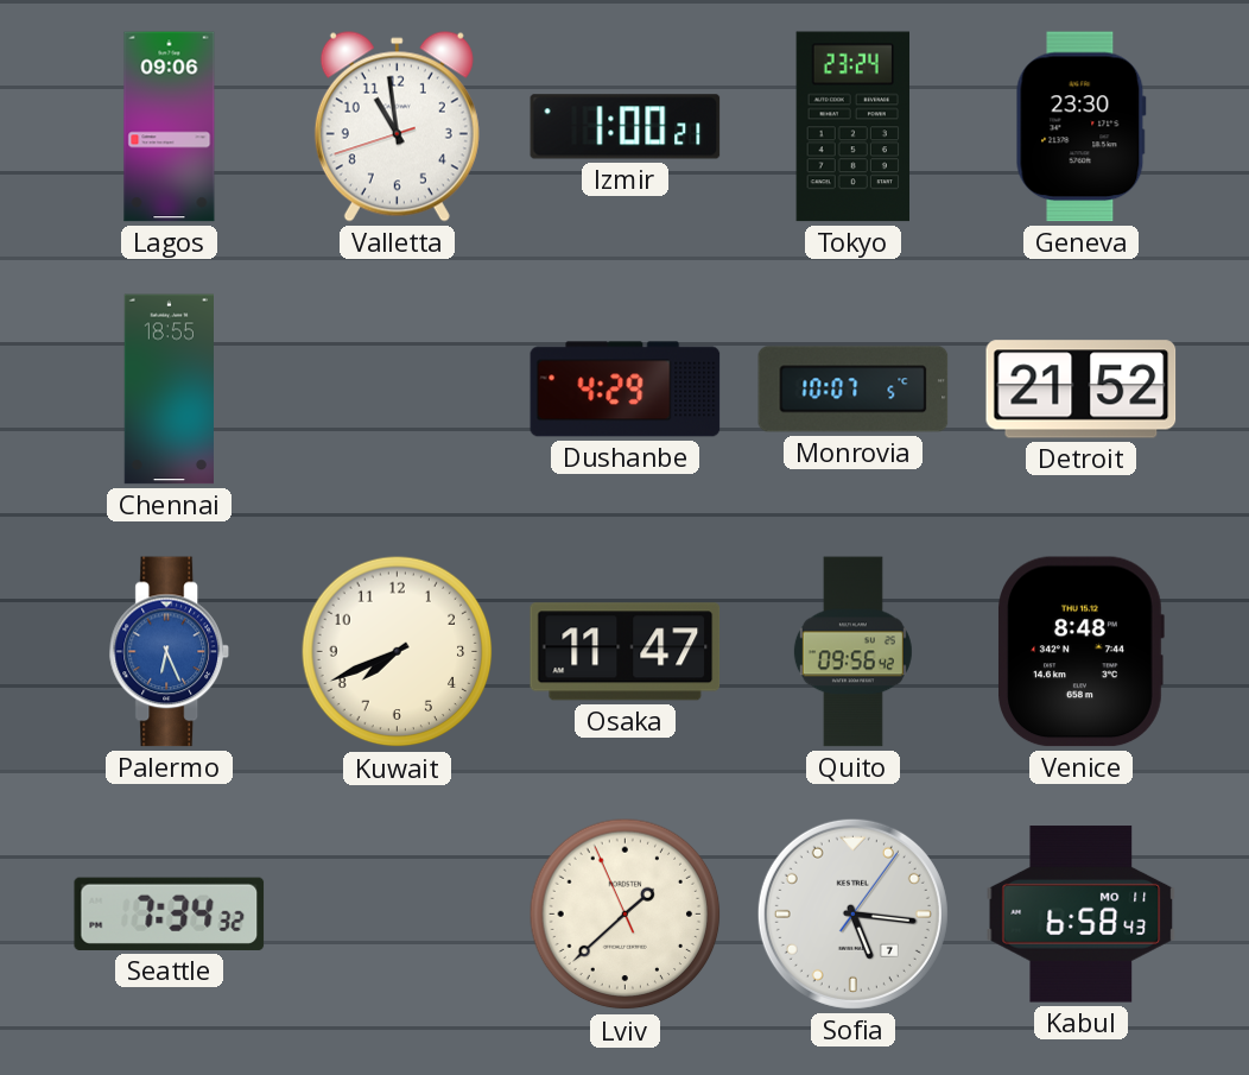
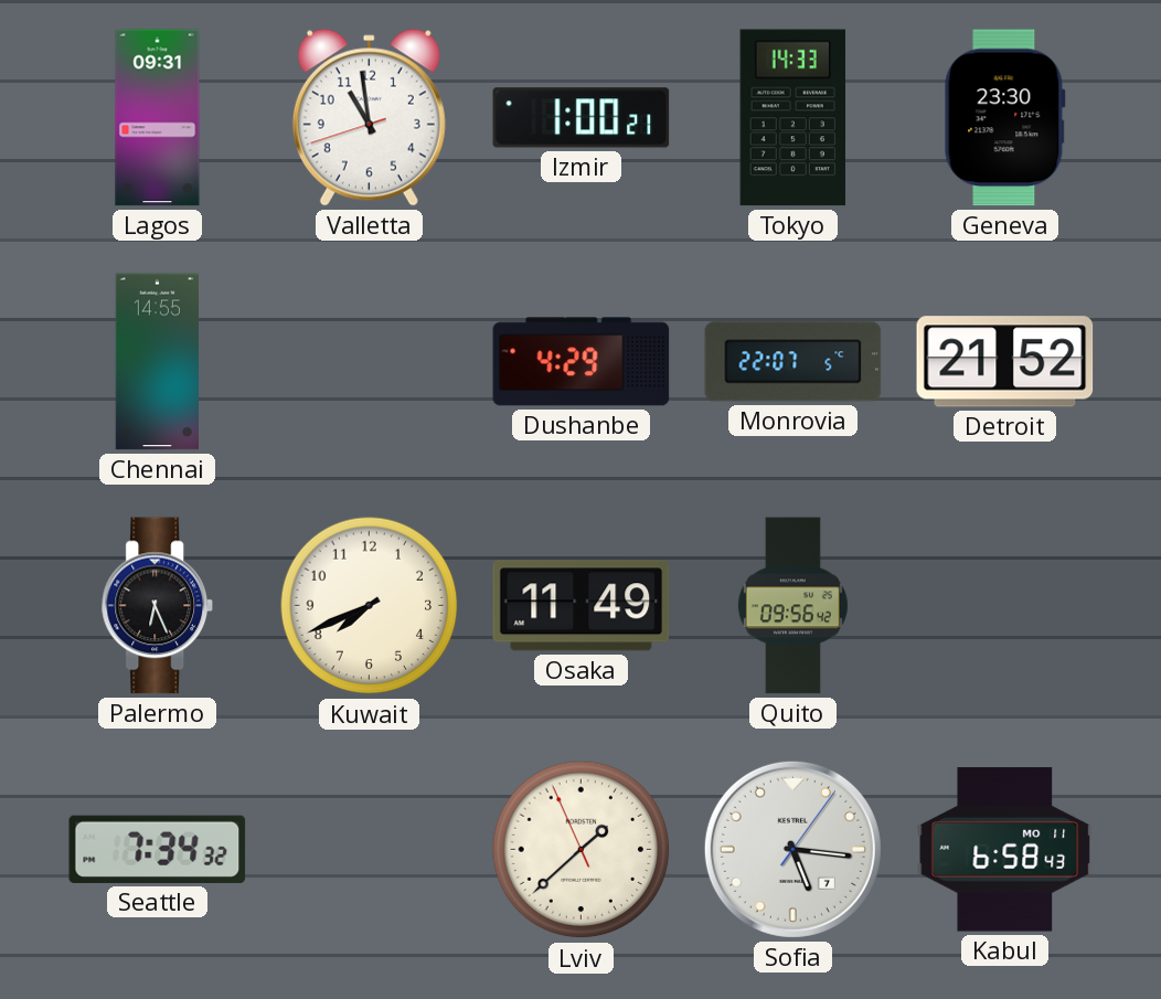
Lagos: 09:06 -> 09:31
Tokyo: 23:24 -> 14:33
Chennai: 18:55 -> 14:55
Monrovia: 10:07 -> 22:07
Palermo dial: blue -> black
Osaka: 11:47 -> 11:49
Venice: 8:48 -> none
